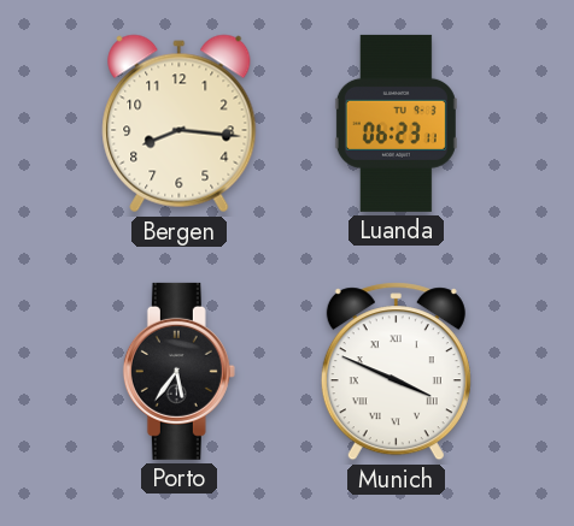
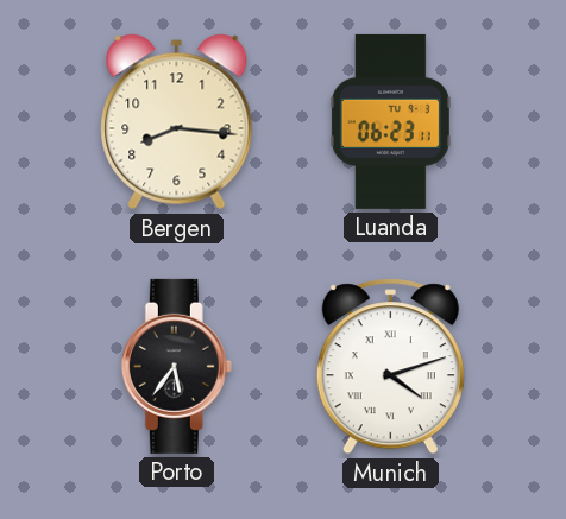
Munich: 3:49 -> 4:12
